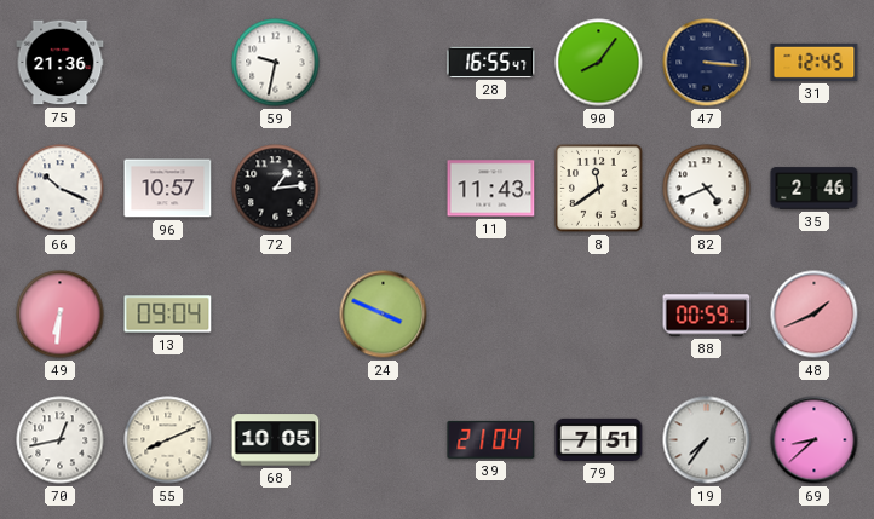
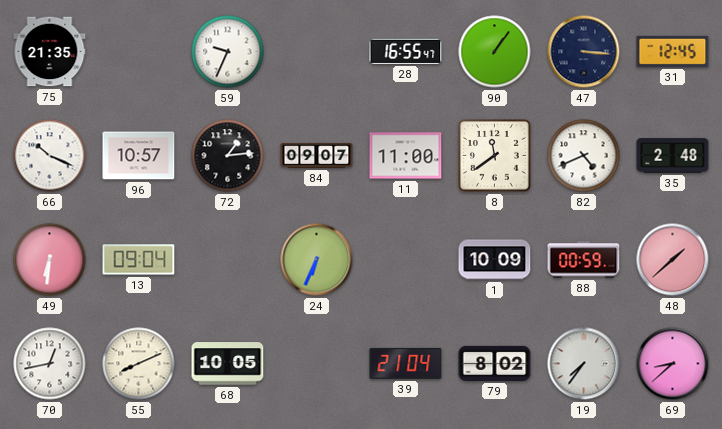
75: 21:36 -> 21:35
59: 9:32 -> 9:34
90: 8:06 -> 1:06
84: none -> 09:07
11: 11:43 -> 11:00
35: 2:46 -> 2:48
24: 3:49 -> 6:34
1: none -> 10:09
48: 1:41 -> 1:38
79: 7:51 -> 8:02
